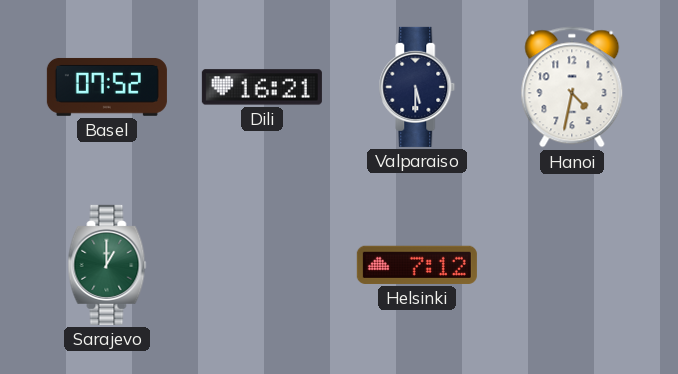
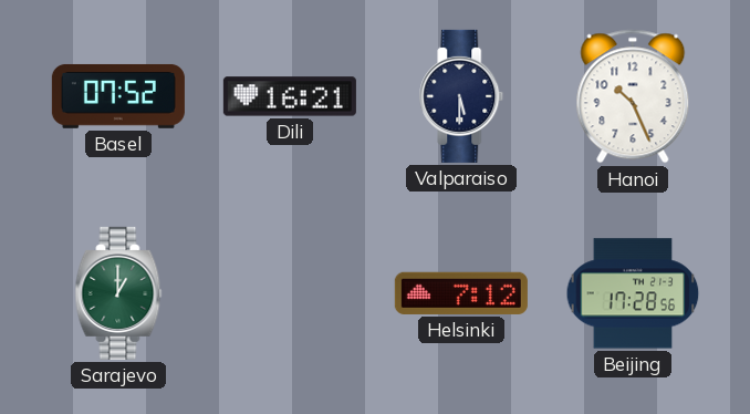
Hanoi: 4:32 -> 10:26
Beijing: none -> 17:28
